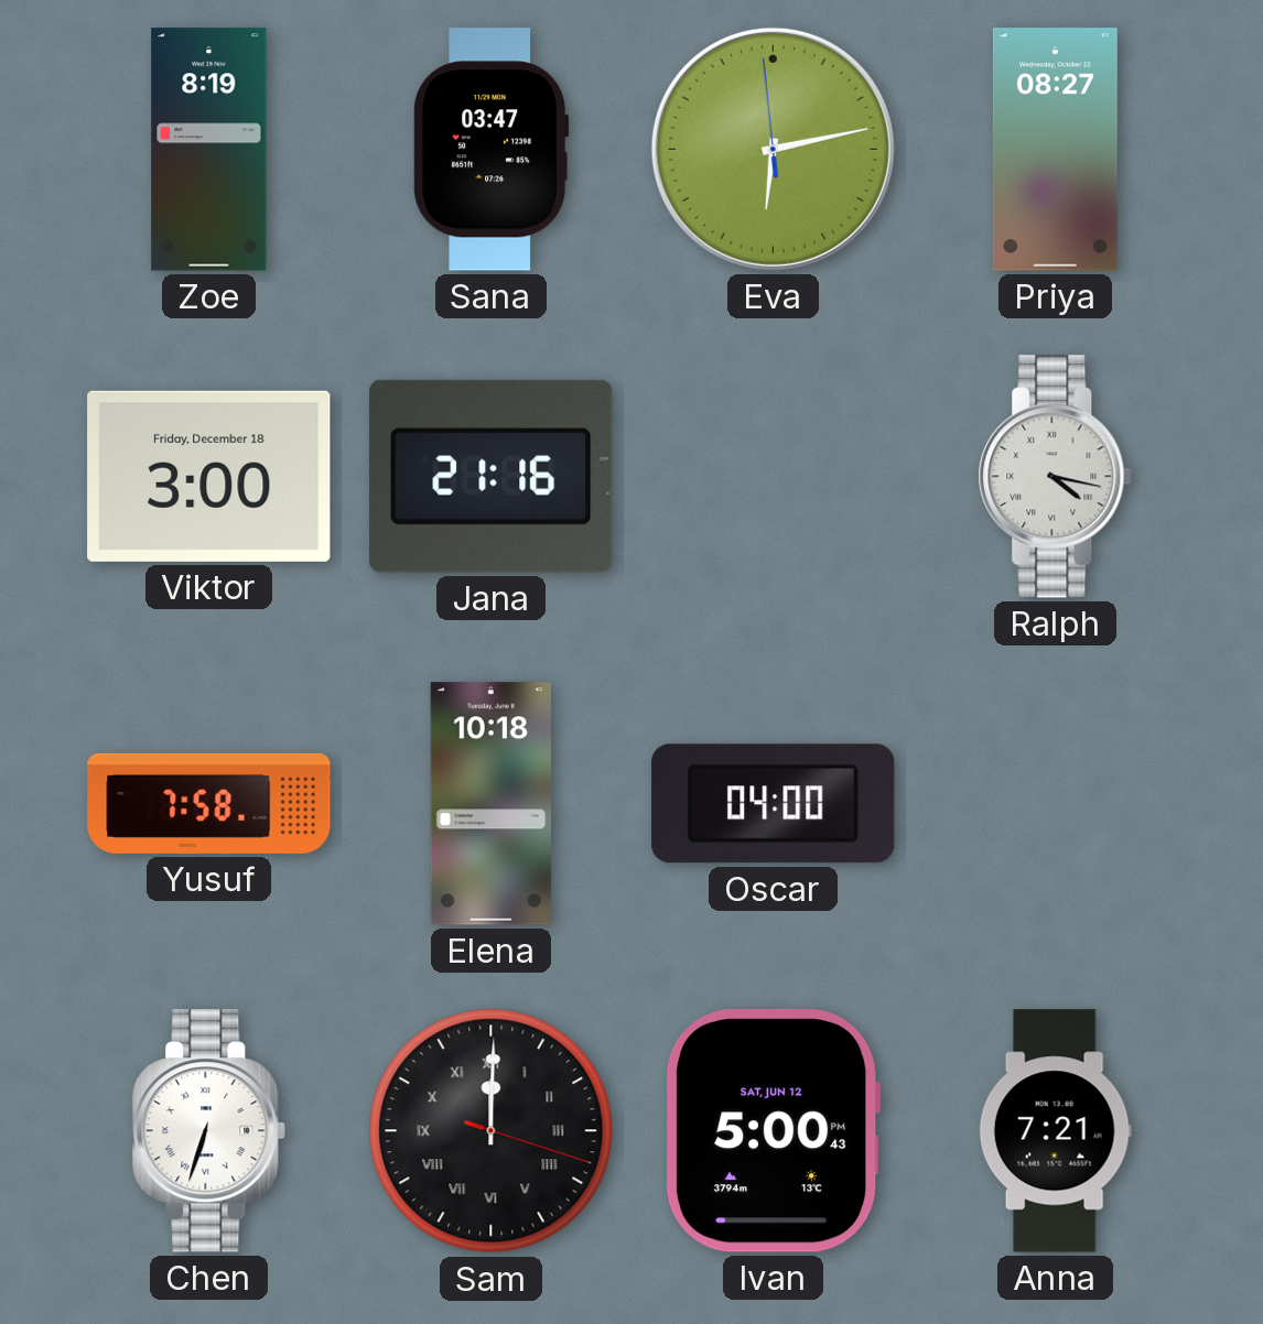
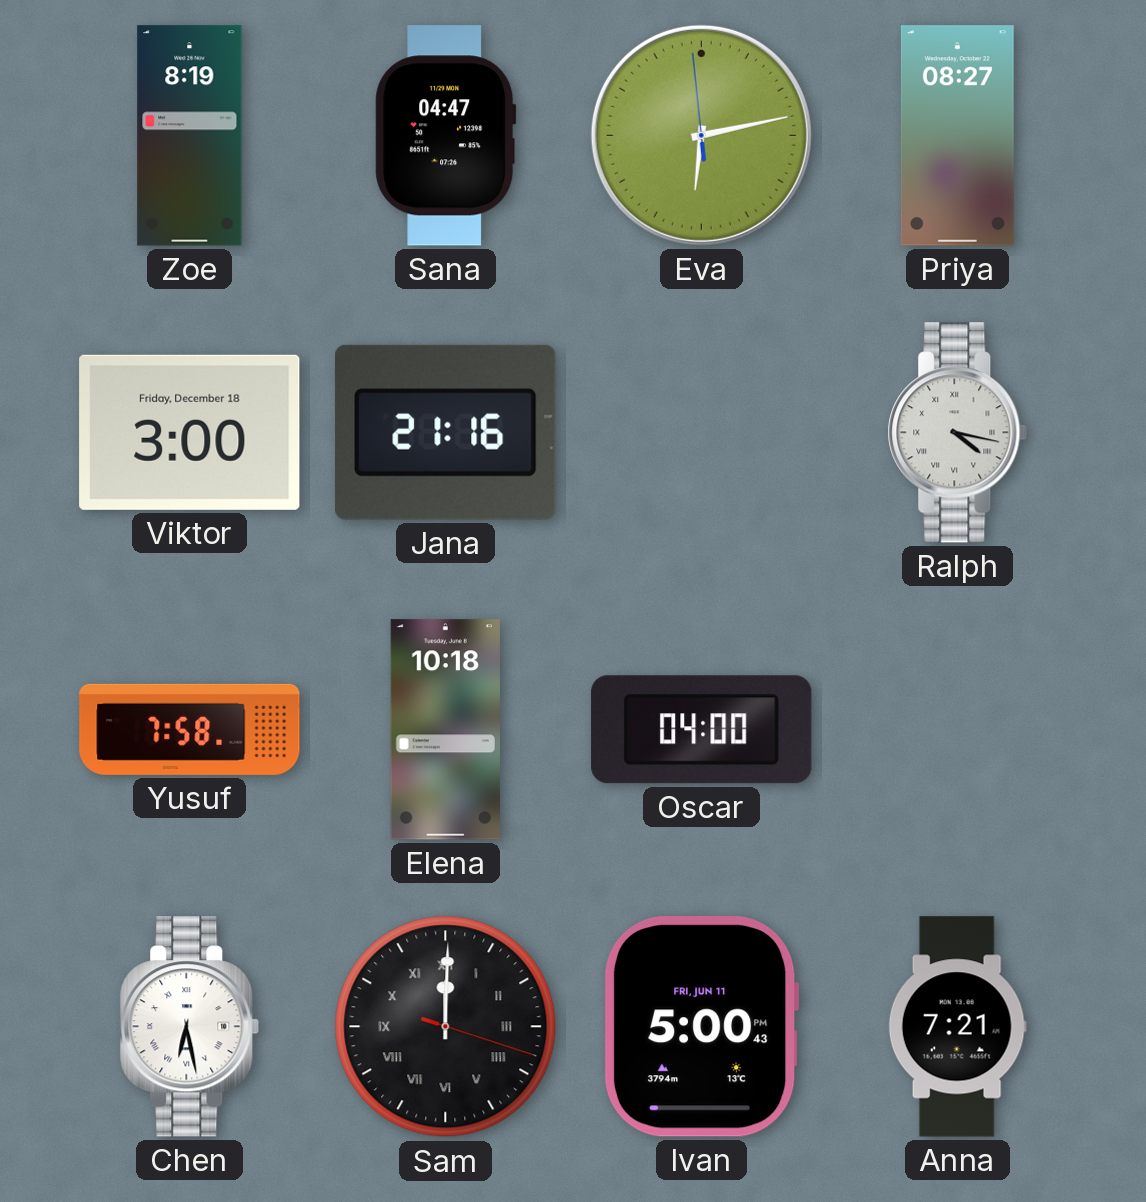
Sana: 03:47 -> 04:47
Chen: 6:33 -> 6:28
Ivan date: SAT, JUN 12 -> FRI, JUN 11
